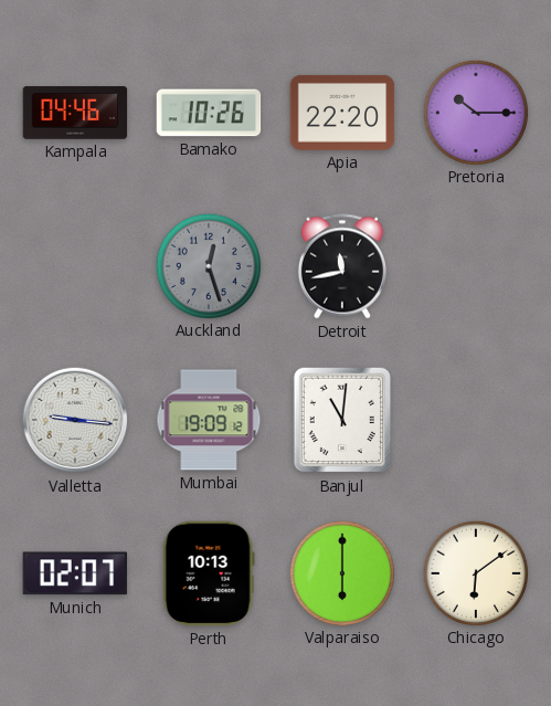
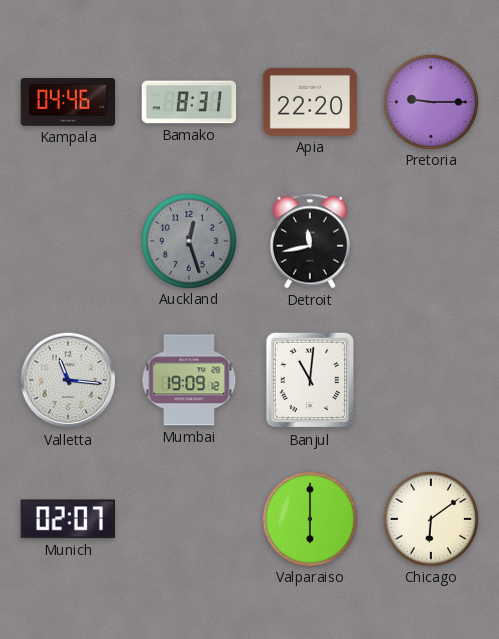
Bamako: 10:26 -> 8:31
Pretoria: 10:15 -> 9:15
Valletta: 9:16 -> 11:16
Perth: 10:13 -> none
